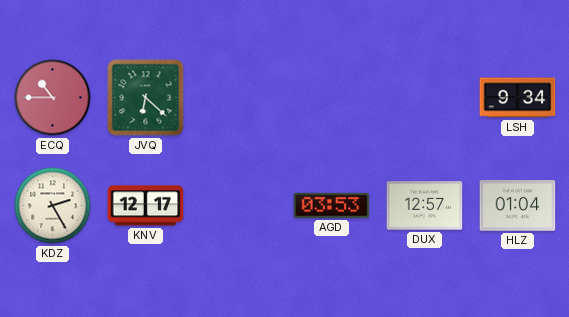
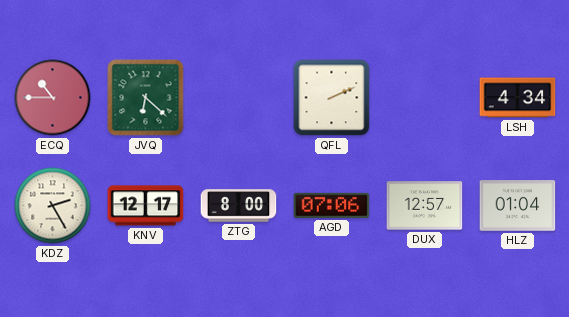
QFL: none -> 2:11
LSH: 9:34 -> 4:34
ZTG: none -> 8:00
AGD: 03:53 -> 07:06
